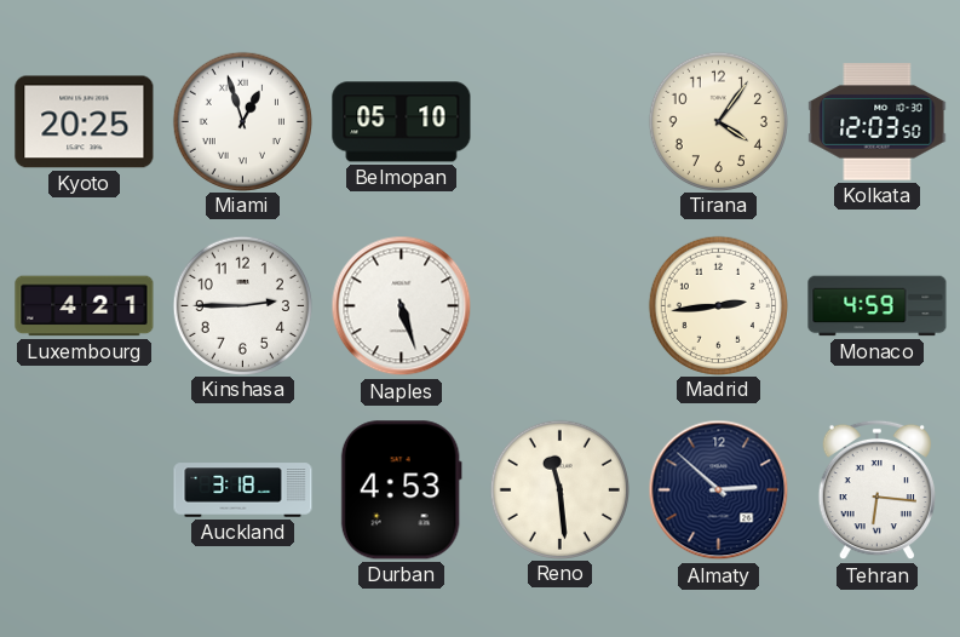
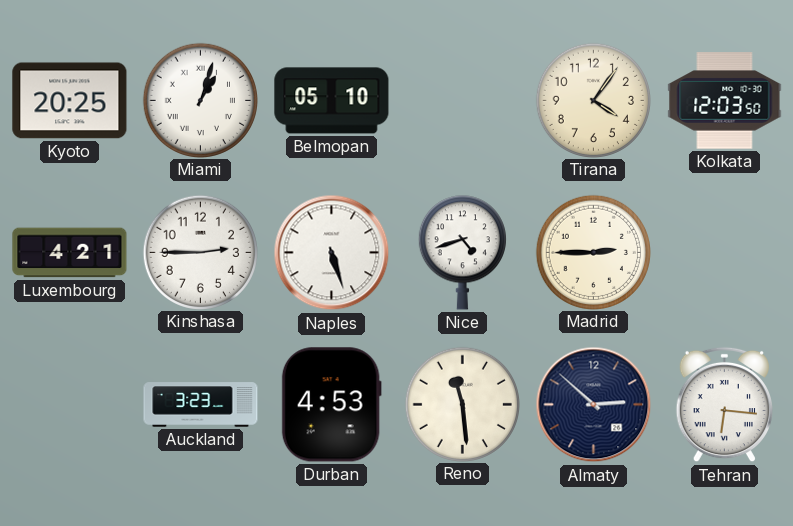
Miami: 12:57 -> 1:03
Nice: none -> 4:42
Madrid: 2:44 -> 2:45
Monaco: 4:59 -> none
Auckland: 3:18 -> 3:23
